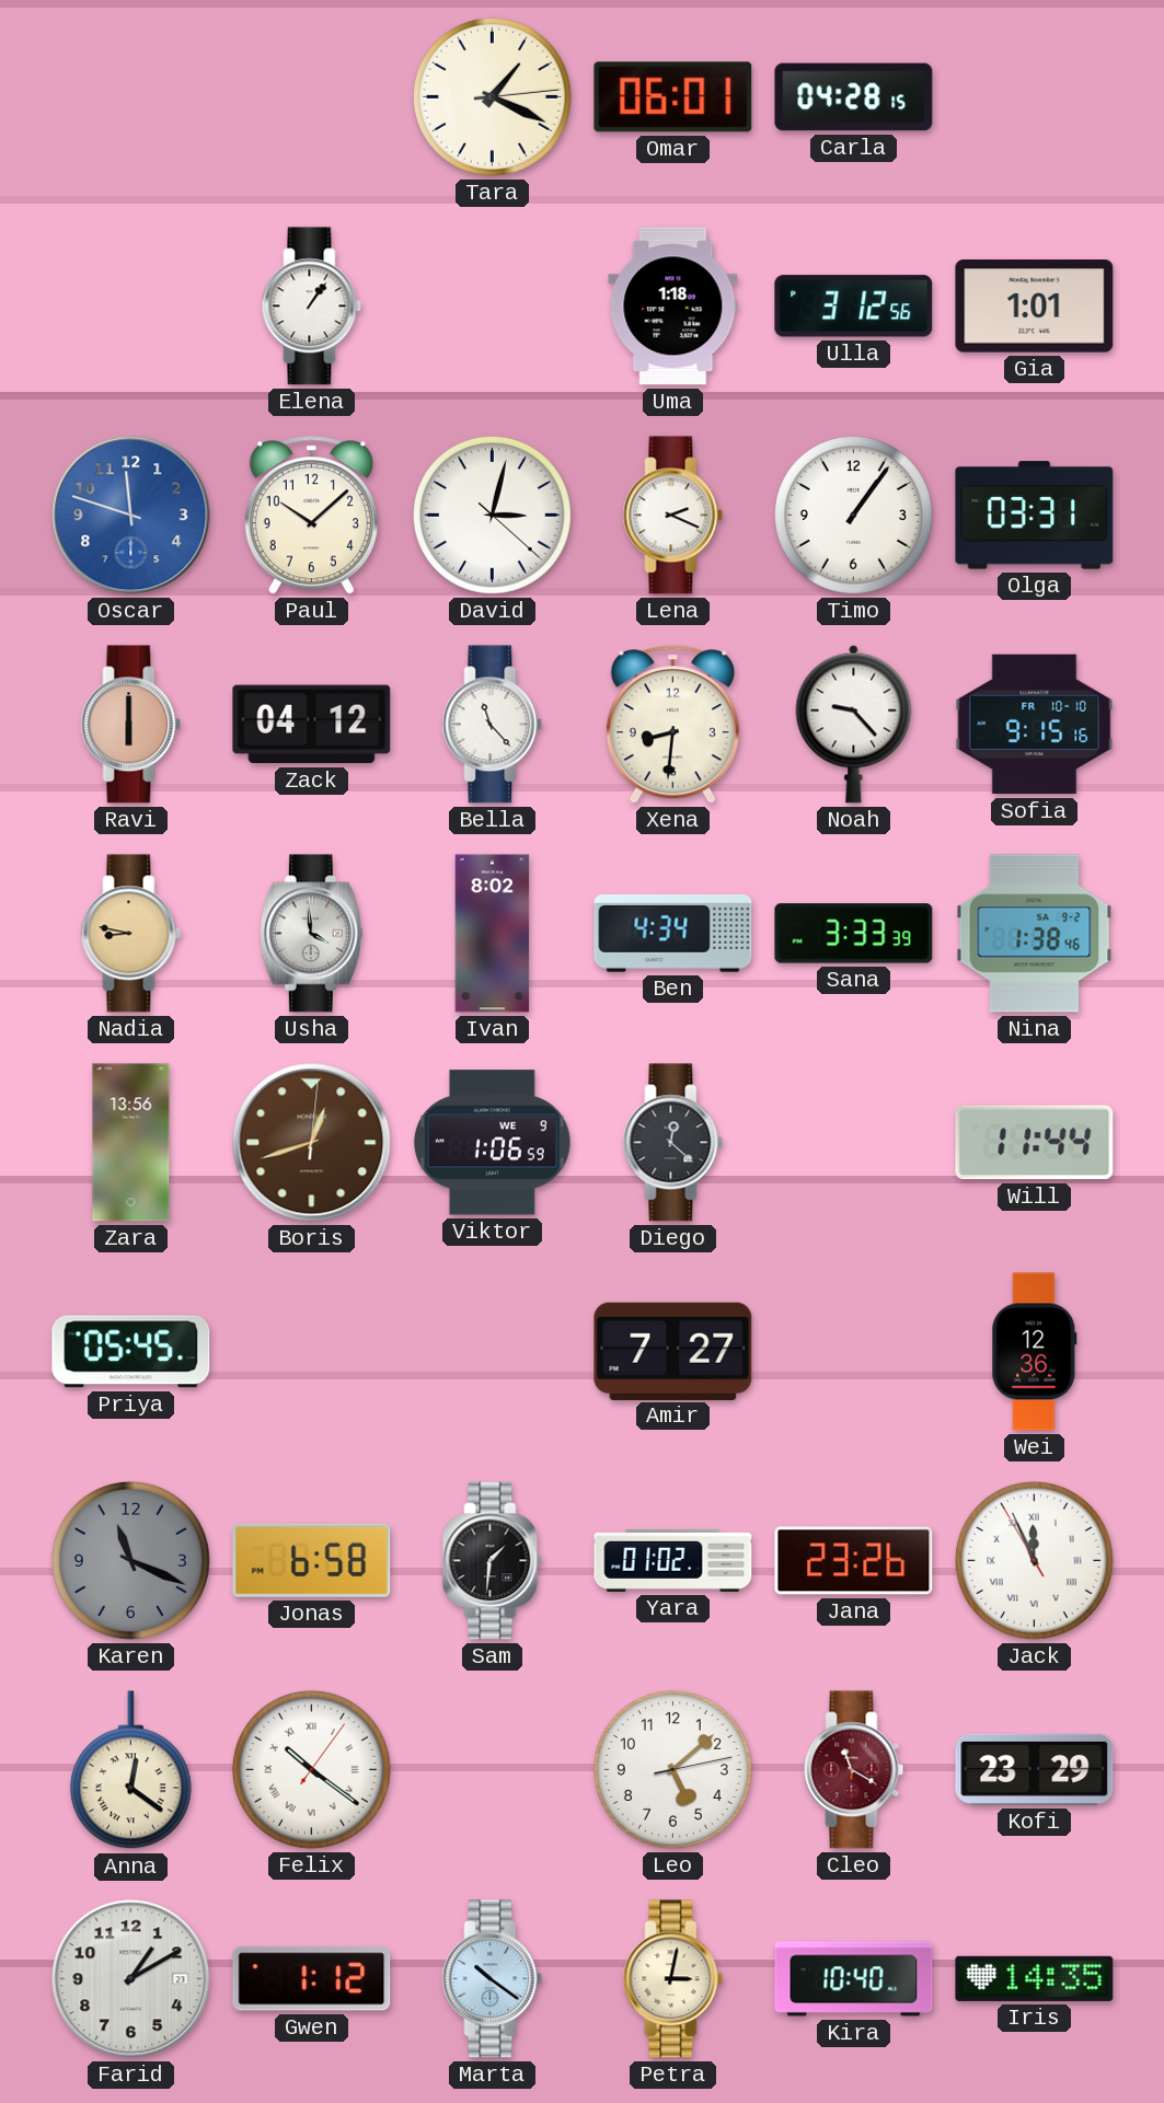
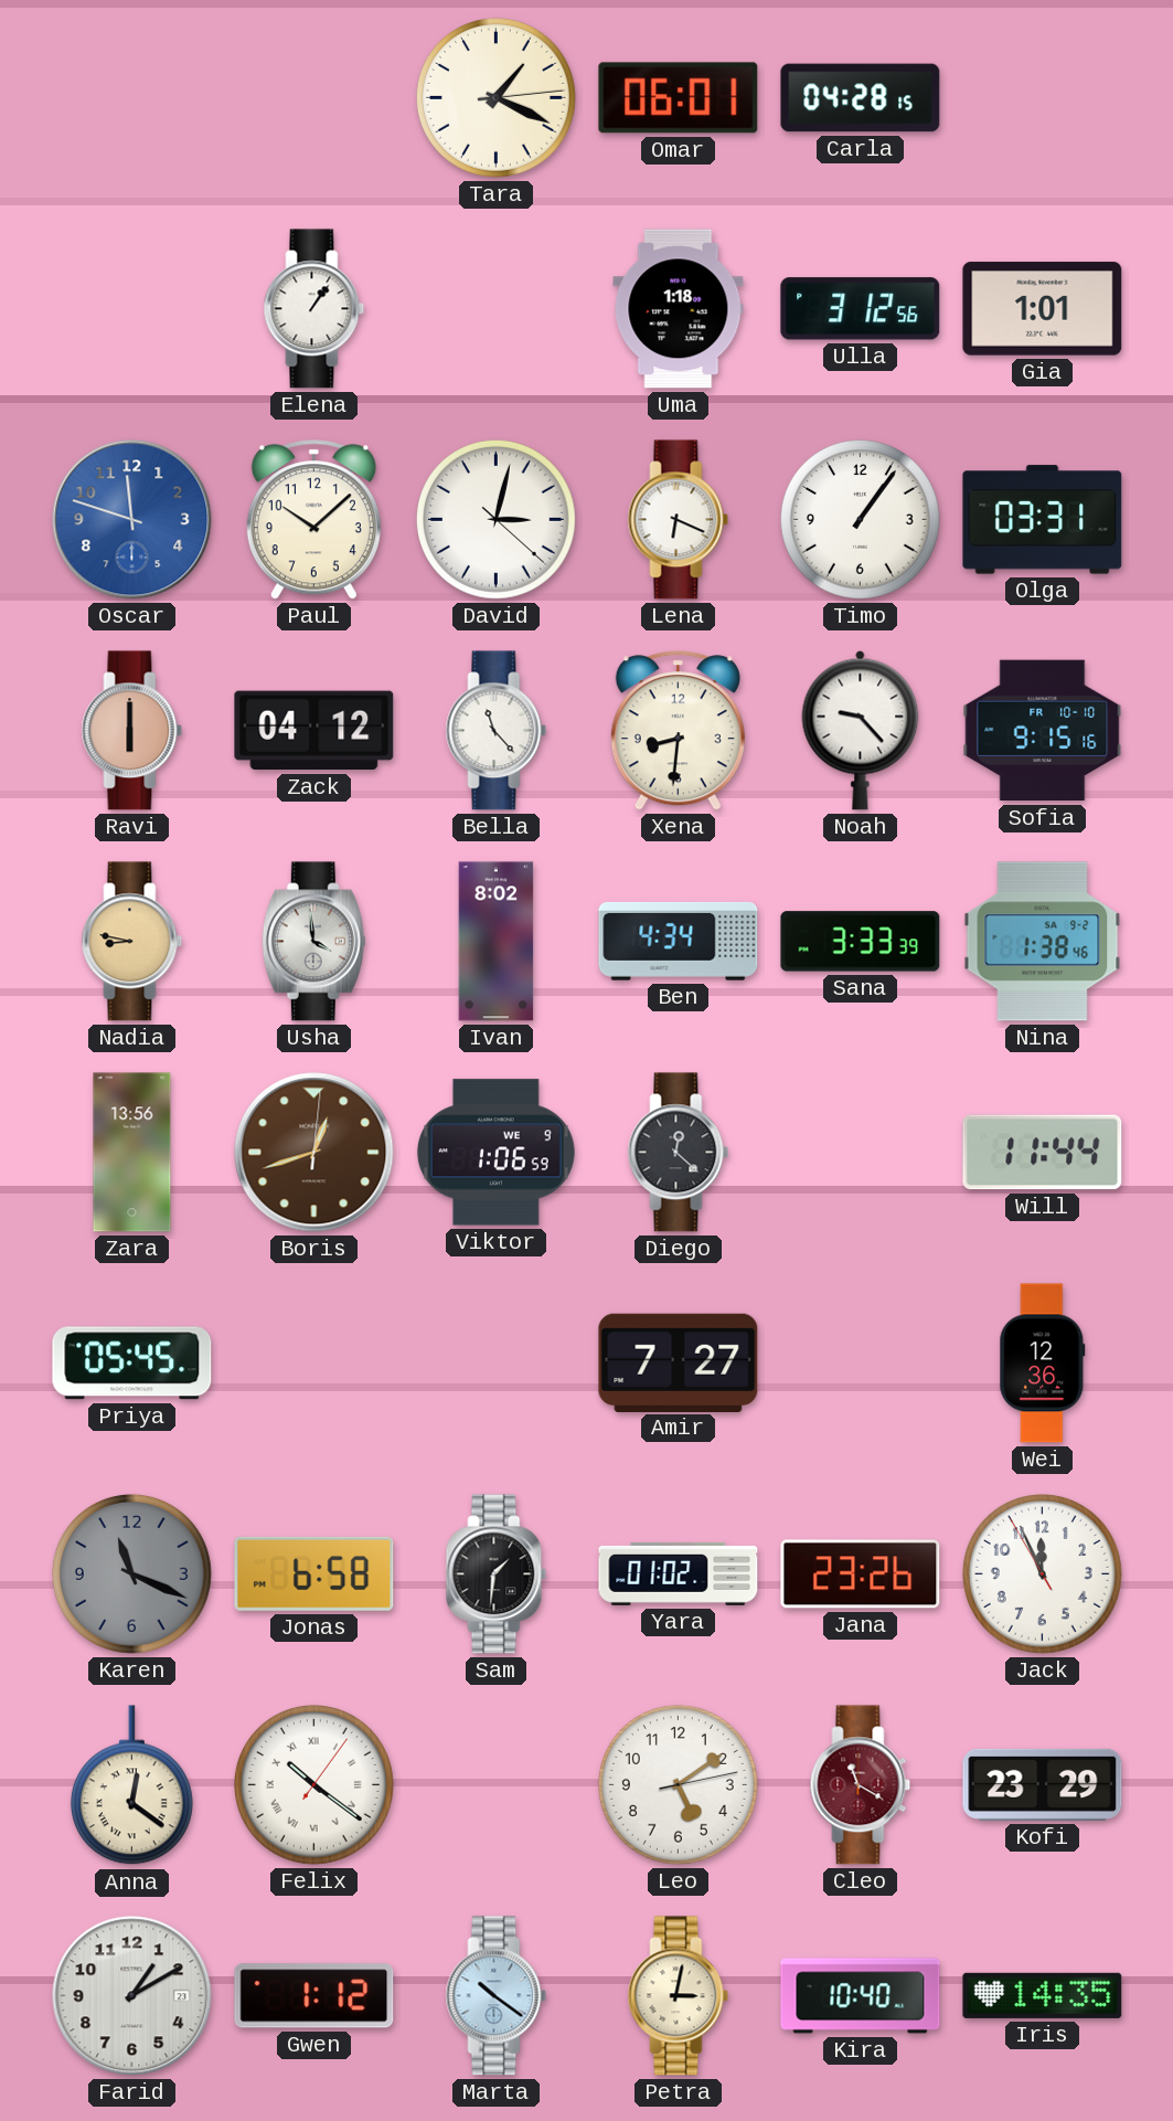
Lena: 2:19 -> 6:19
Jack numerals: Roman -> Arabic
Leo: 5:08 -> 5:09
